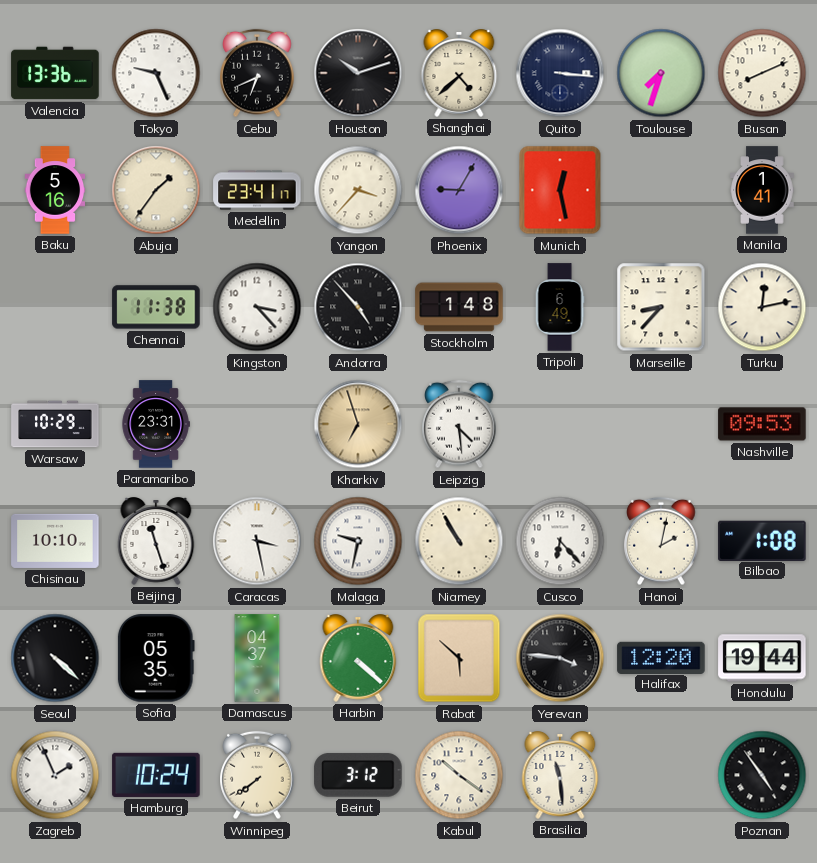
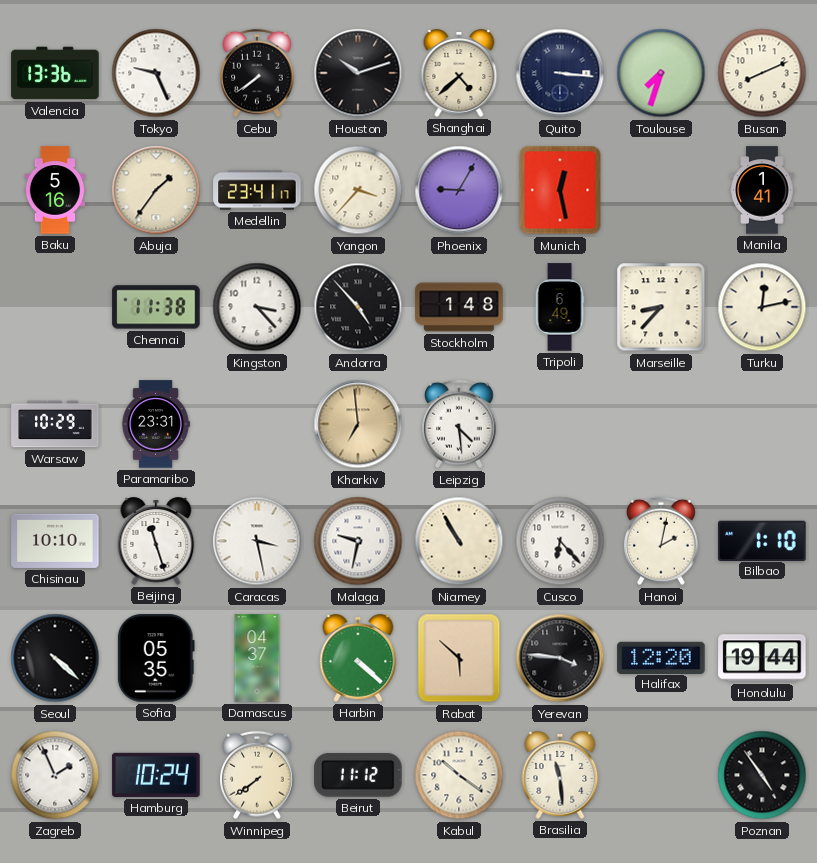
Cebu: 6:41 -> 7:39
Kharkiv: 6:57 -> 6:59
Nashville: 09:53 -> none
Bilbao: 1:08 -> 1:10
Beirut: 3:12 -> 11:12
